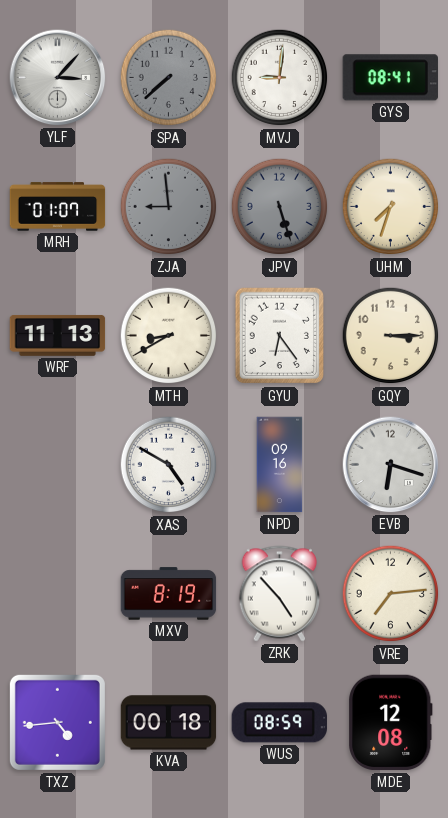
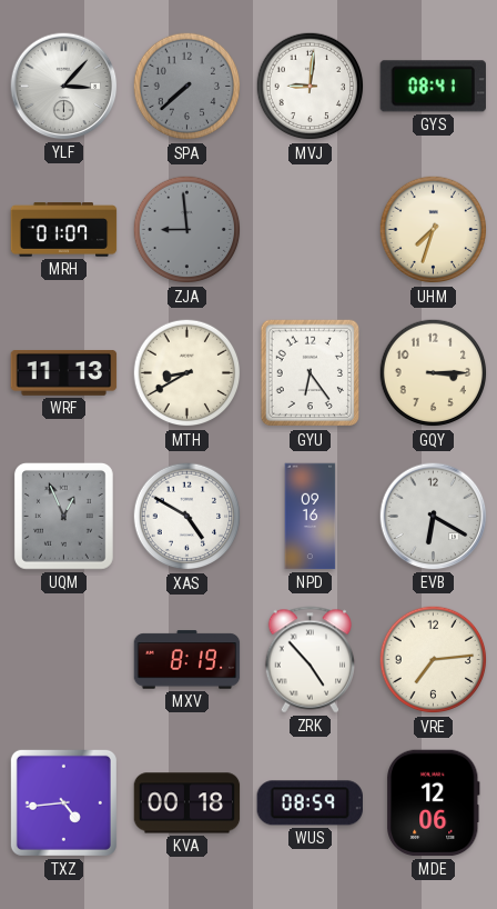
JPV: 5:27 -> none
UQM: none -> 12:56
EVB: 6:18 -> 6:20
MDE: 12:08 -> 12:06
